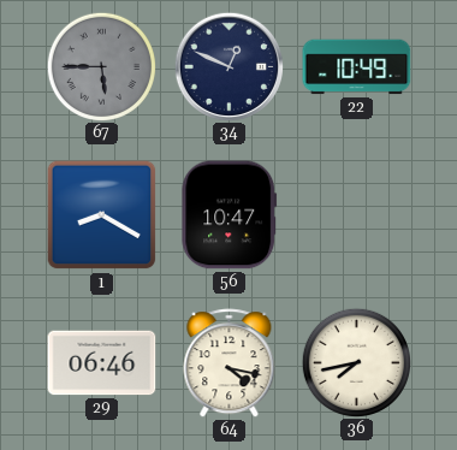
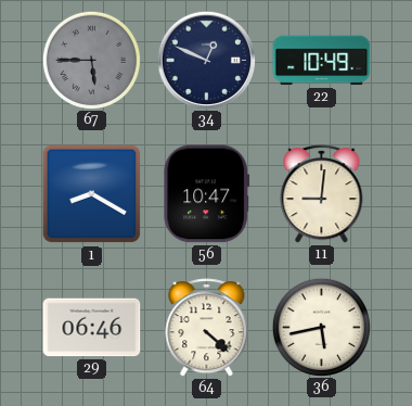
11: none -> 9:01
64: 4:17 -> 4:22
36: 7:43 -> 5:43
